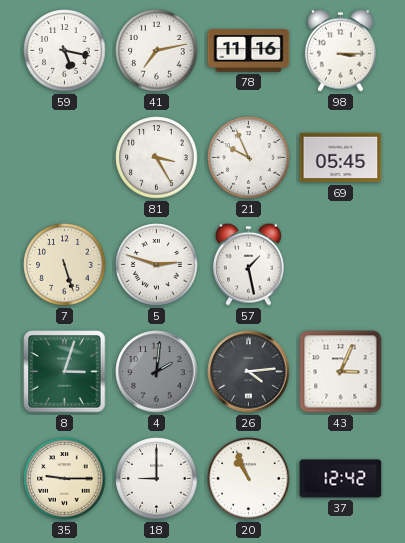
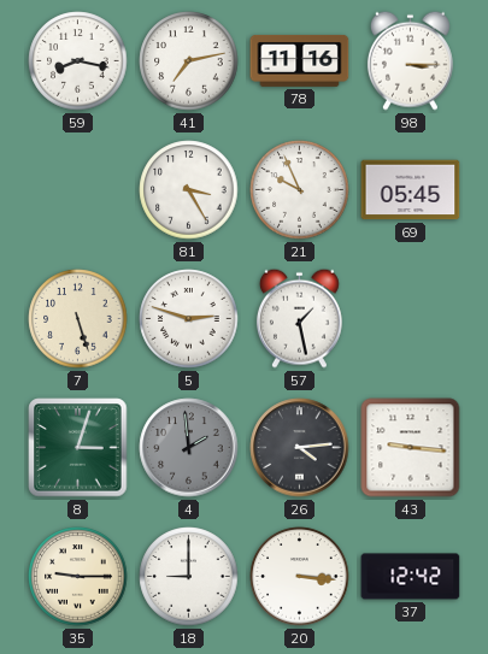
59: 5:17 -> 8:17
4: 2:01 -> 1:59
43: 3:04 -> 9:16
20: 10:56 -> 3:16
